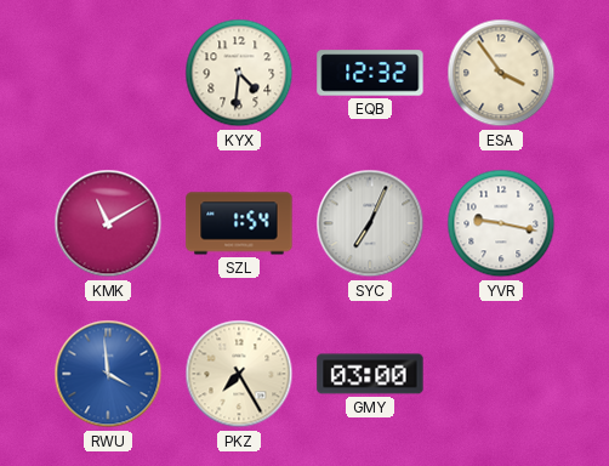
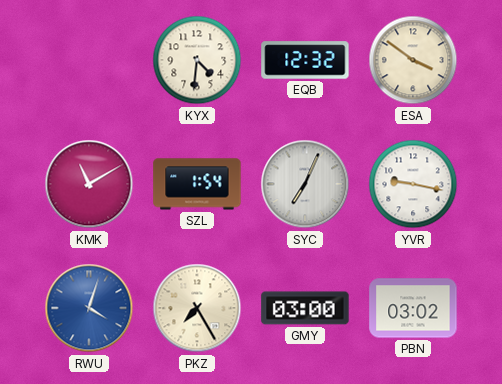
ESA: 3:54 -> 3:51
RWU: 3:59 -> 4:03
PBN: none -> 03:02
